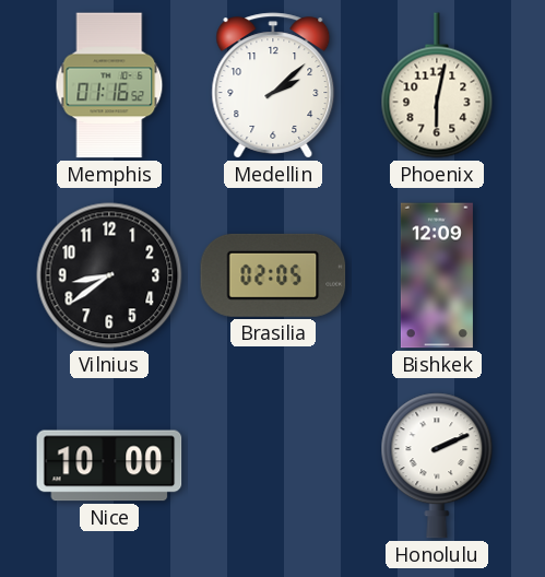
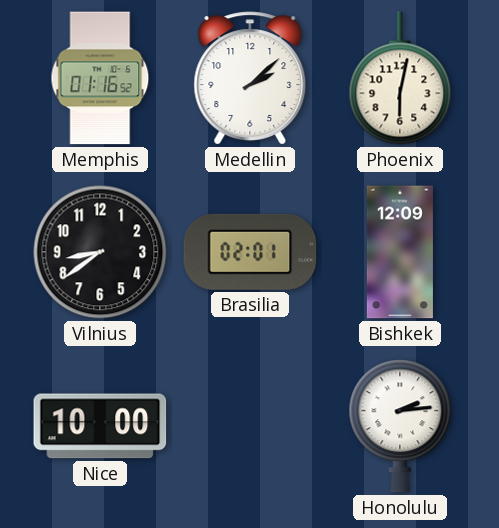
Brasilia: 02:05 -> 02:01
Honolulu: 2:11 -> 2:14
